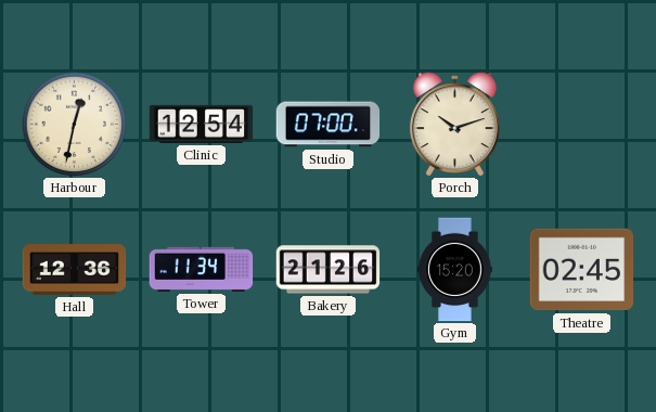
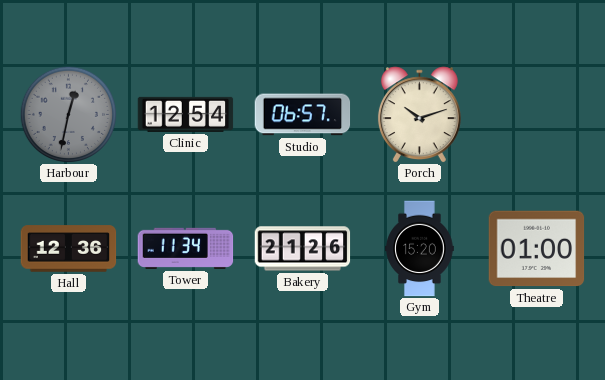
Harbour dial: cream -> grey
Studio: 07:00 -> 06:57
Theatre: 02:45 -> 01:00
